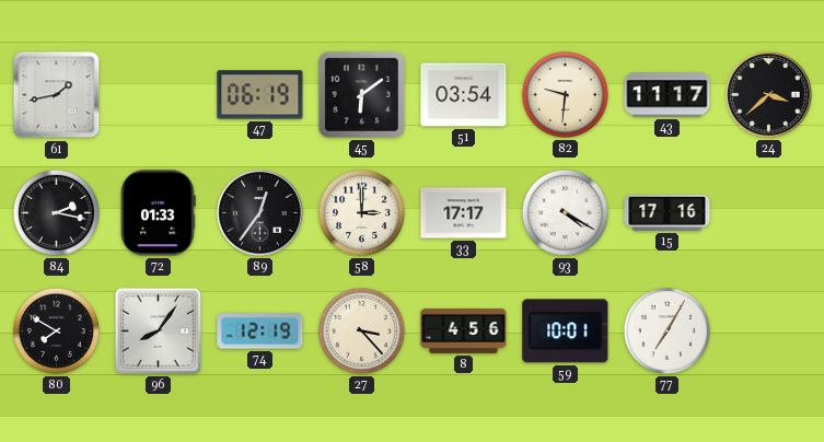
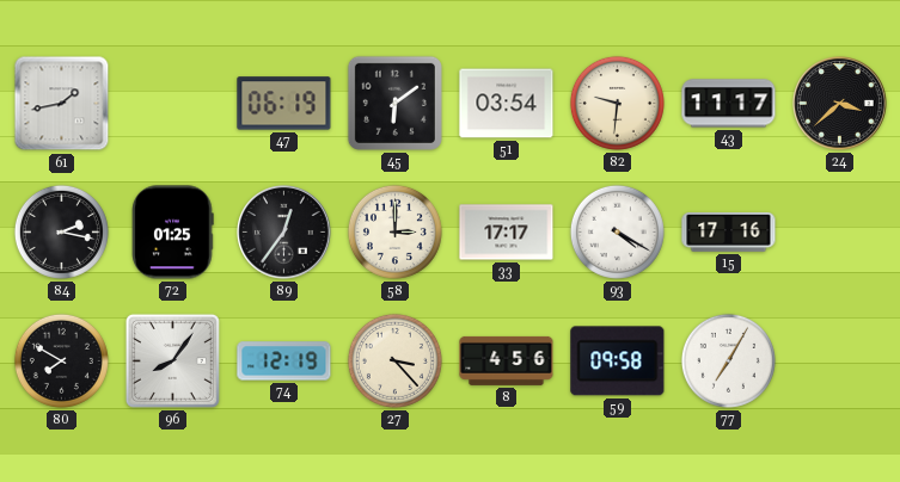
72: 01:33 -> 01:25
59: 10:01 -> 09:58
